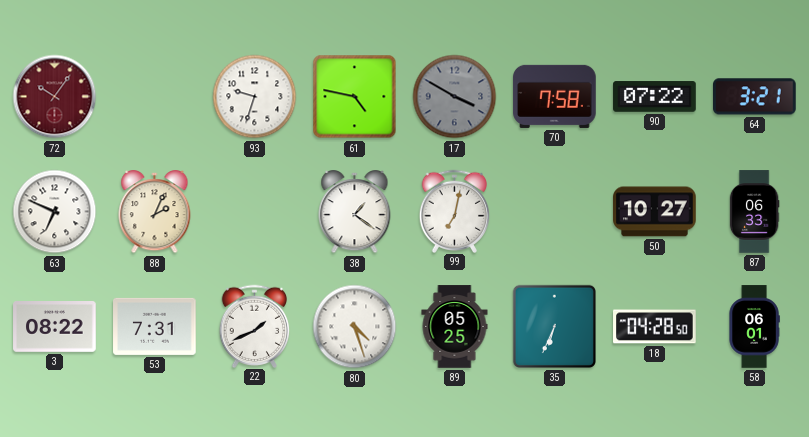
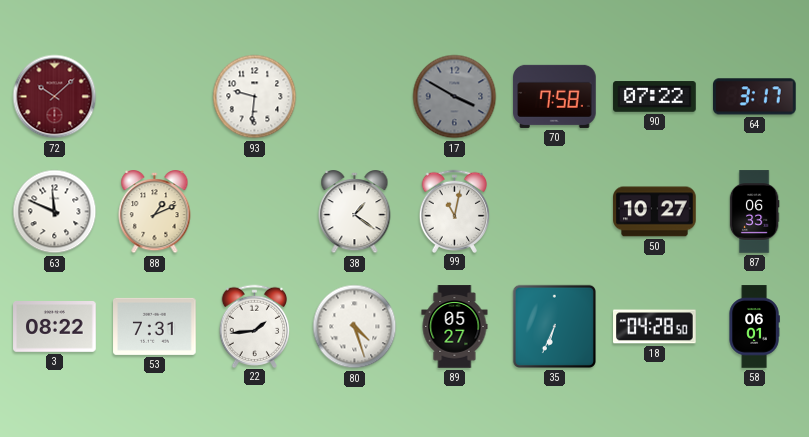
72: 10:06 -> 10:08
93: 9:33 -> 9:31
61: 4:47 -> none
64: 3:21 -> 3:17
63: 6:49 -> 11:49
88: 2:04 -> 1:11
99: 7:02 -> 11:02
22: 1:41 -> 1:44
89: 05:25 -> 05:27
